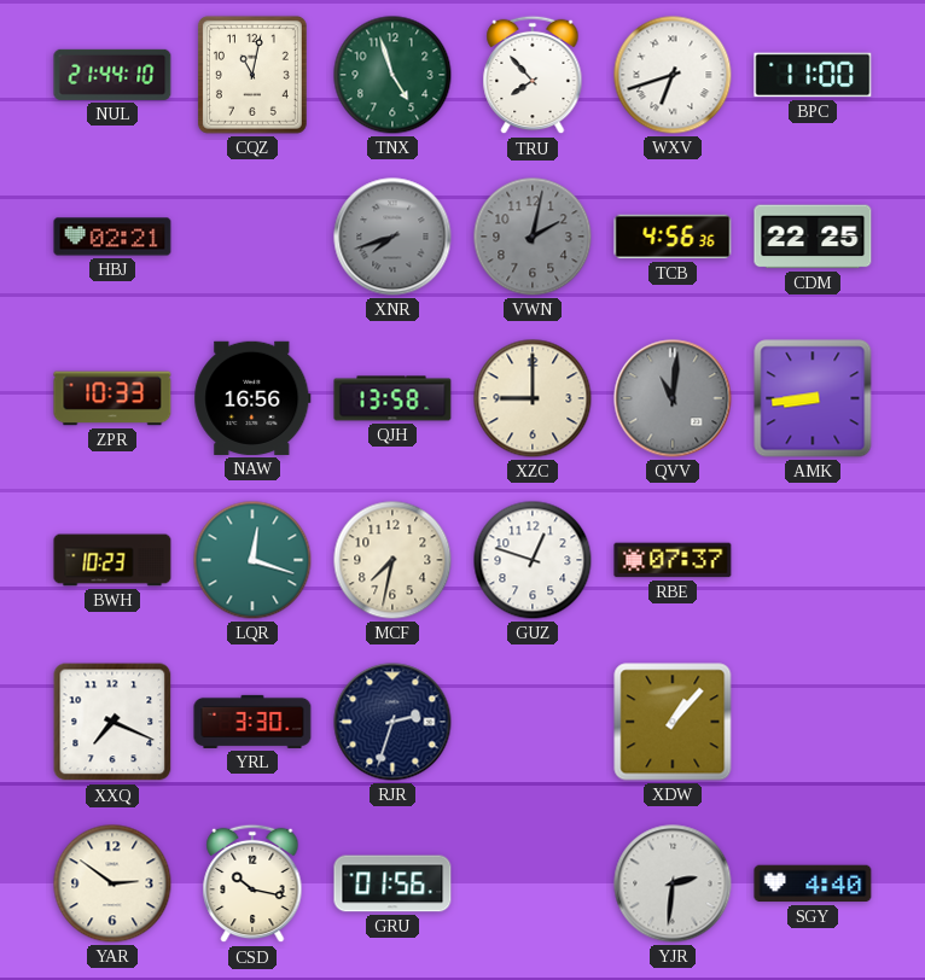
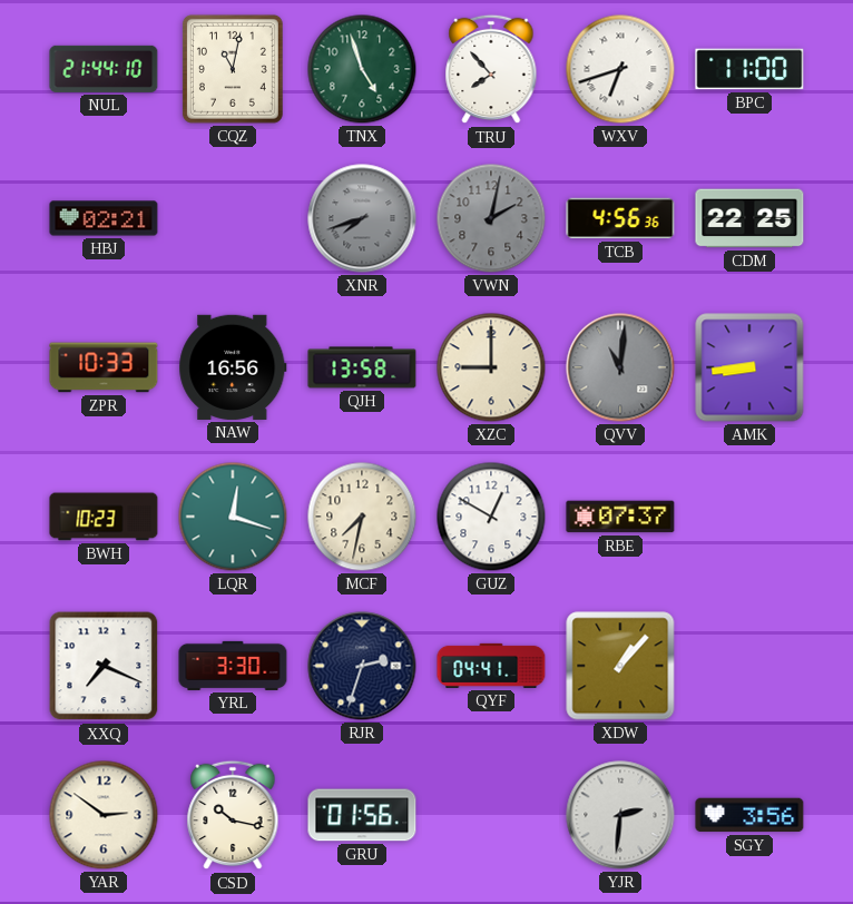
GUZ: 12:48 -> 12:50
QYF: none -> 04:41
SGY: 4:40 -> 3:56
